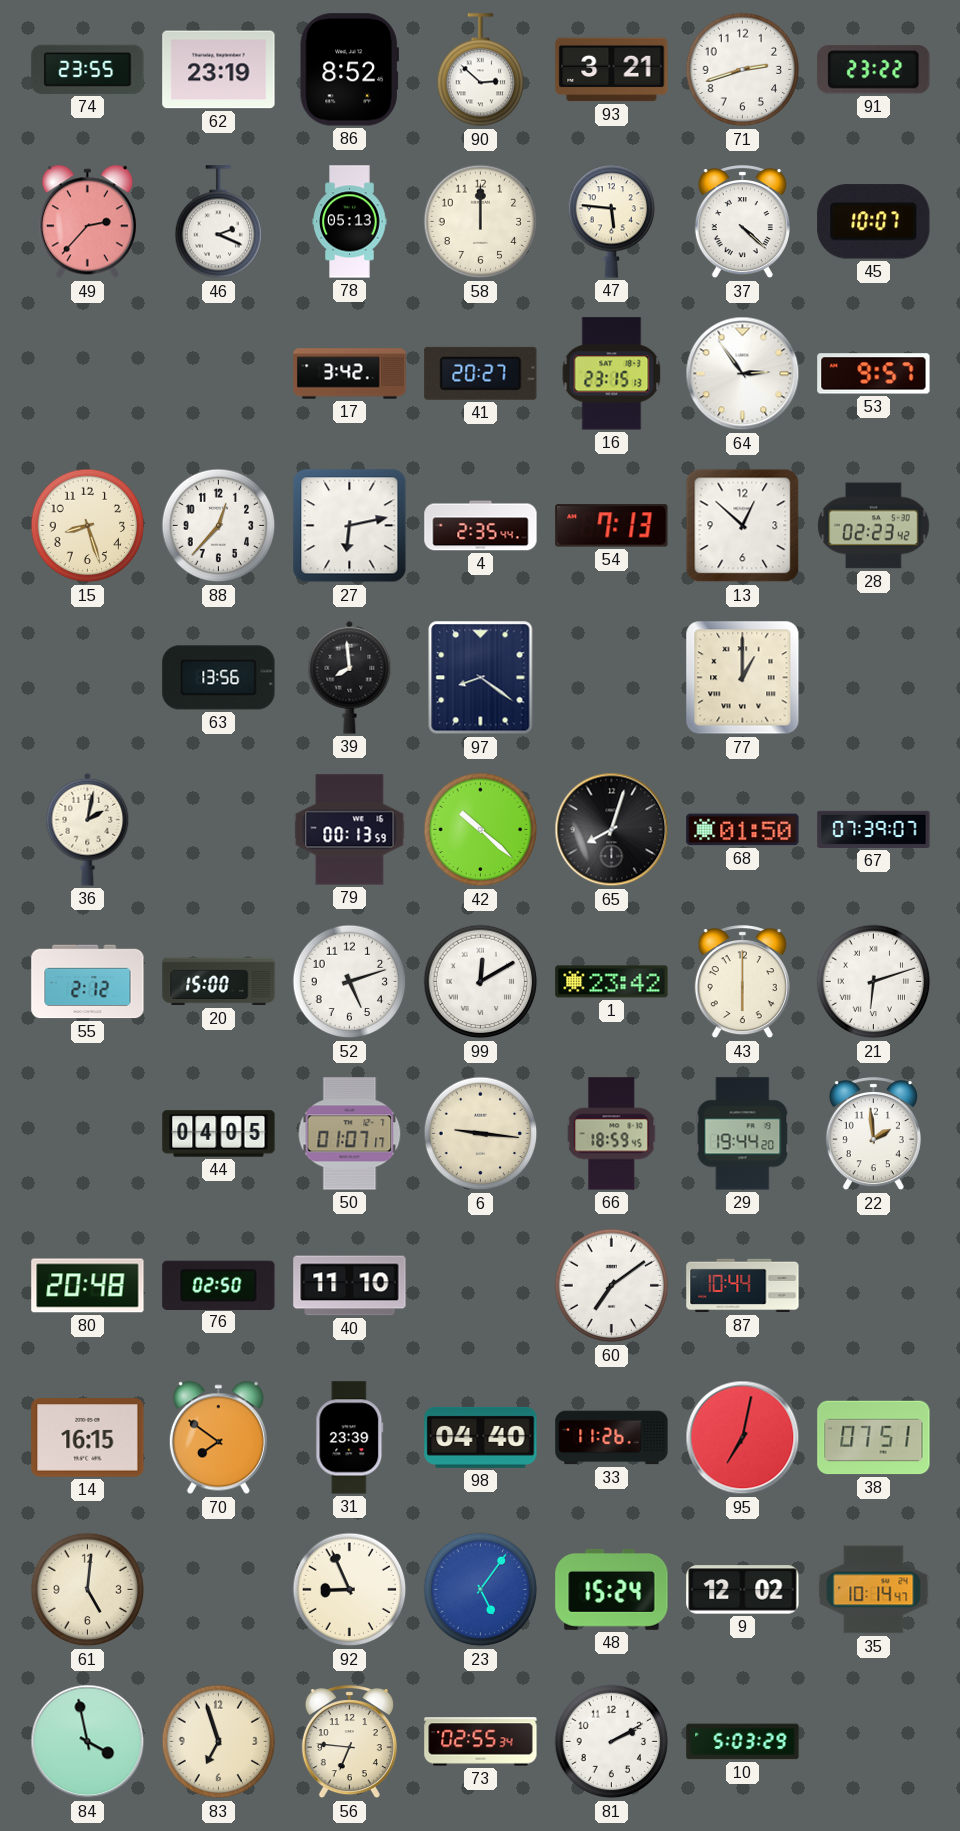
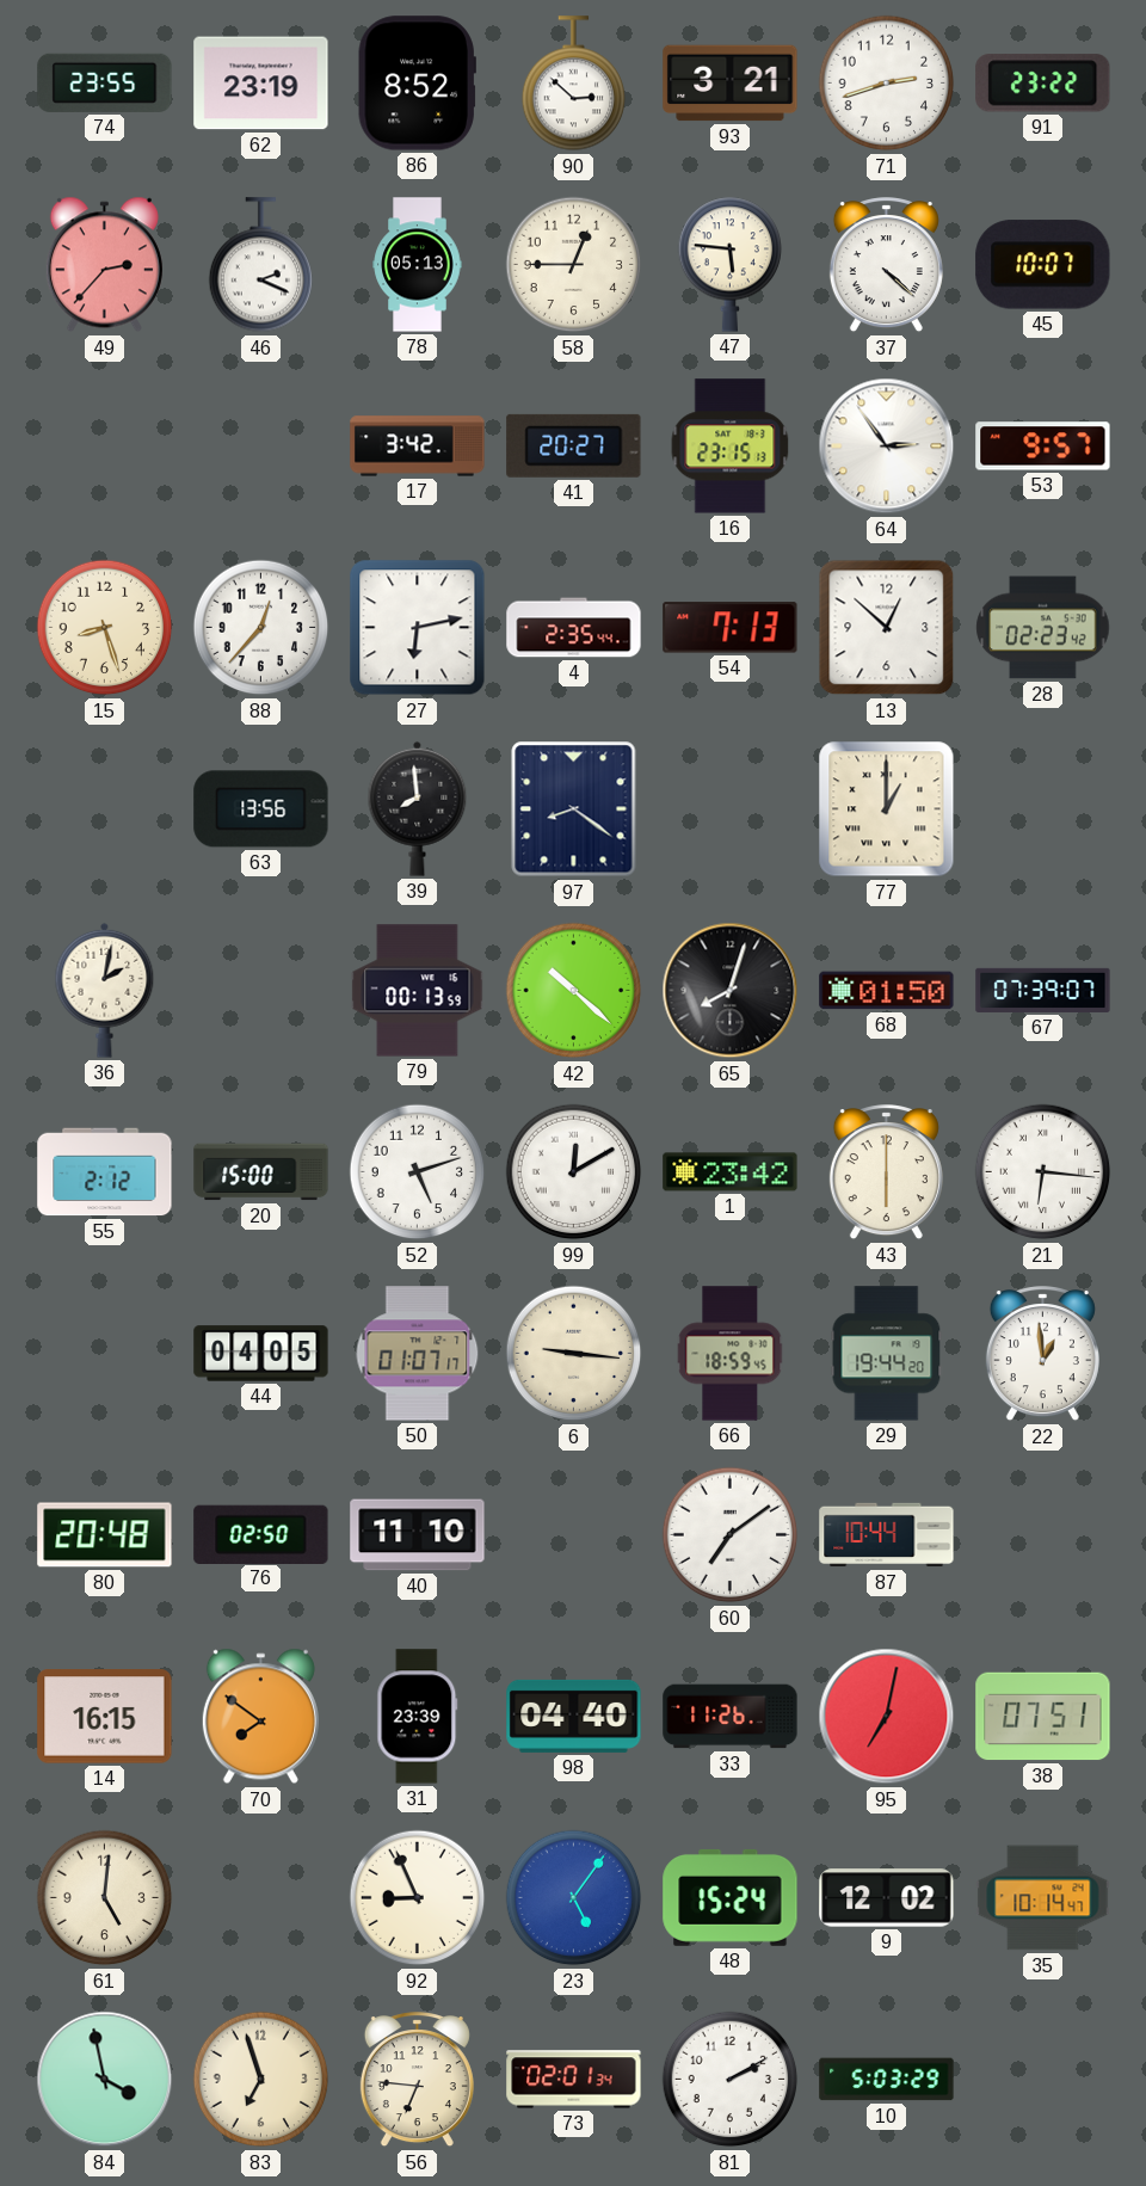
58: 12:00 -> 12:45
21: 6:12 -> 6:16
22: 1:59 -> 12:59
73: 02:55 -> 02:01
